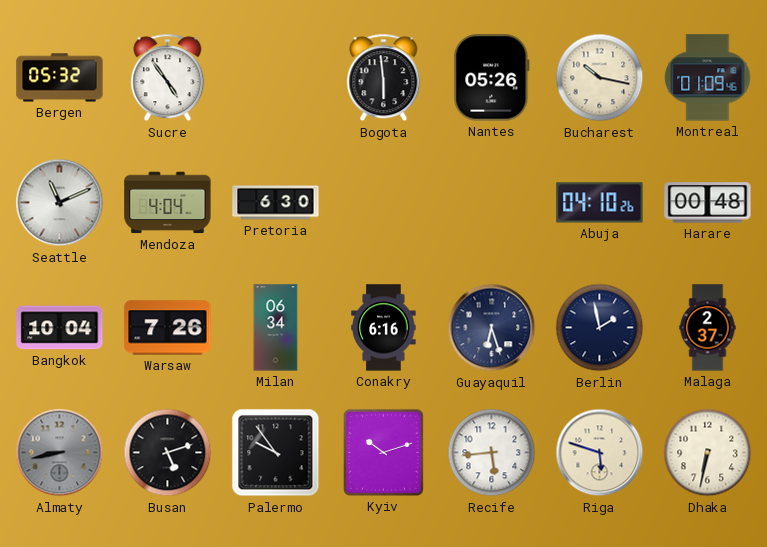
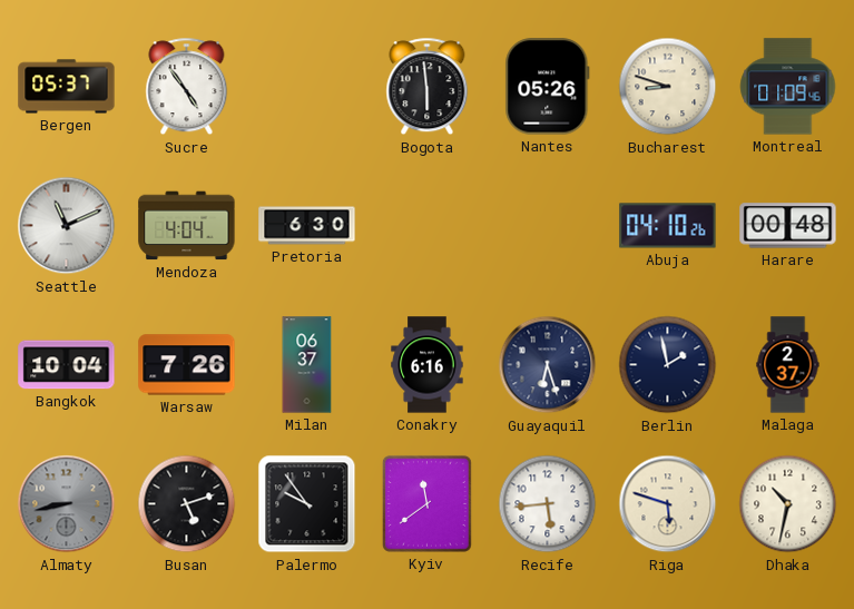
Bergen: 05:32 -> 05:37
Bucharest: 10:17 -> 8:48
Milan: 06:34 -> 06:37
Kyiv: 10:12 -> 11:39
Dhaka: 6:32 -> 10:32
